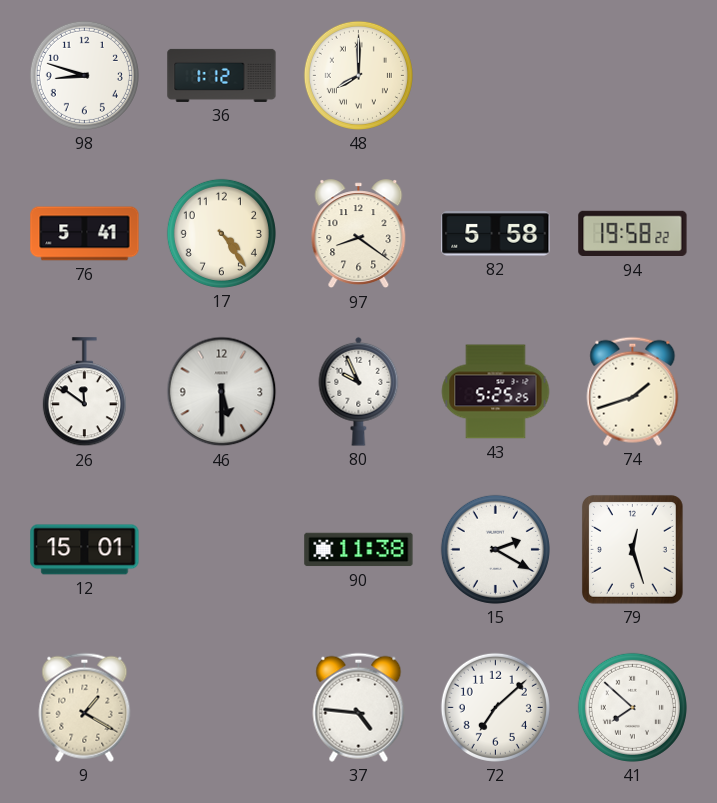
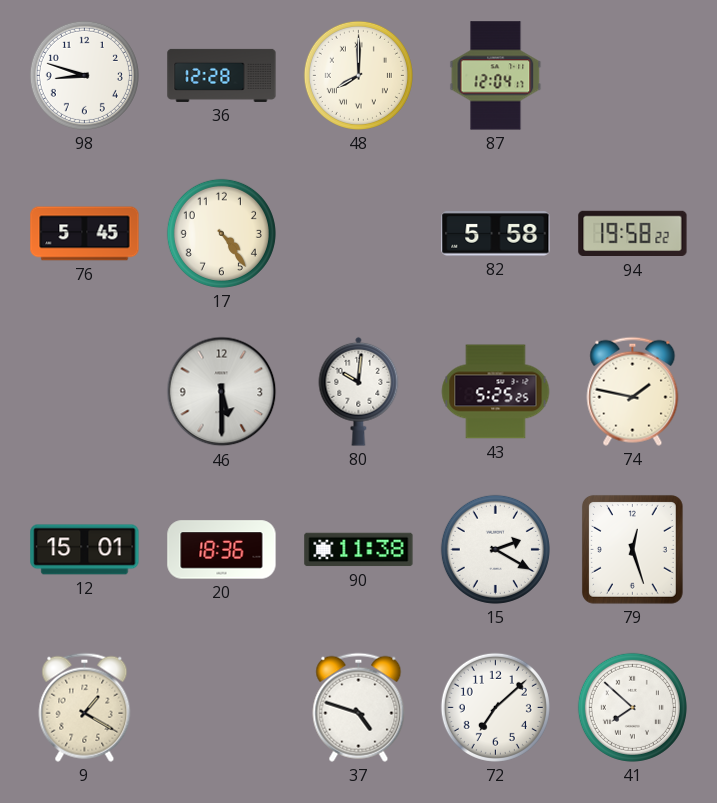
36: 1:12 -> 12:28
87: none -> 12:04
76: 5:41 -> 5:45
97: 8:21 -> none
26: 11:51 -> none
80: 9:56 -> 10:01
74: 1:42 -> 1:47
20: none -> 18:36
37: 4:46 -> 4:48
